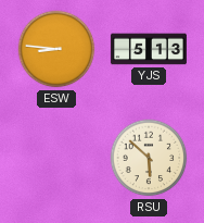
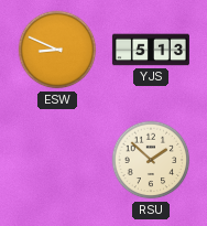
ESW: 8:46 -> 8:49
RSU: 5:52 -> 1:52
